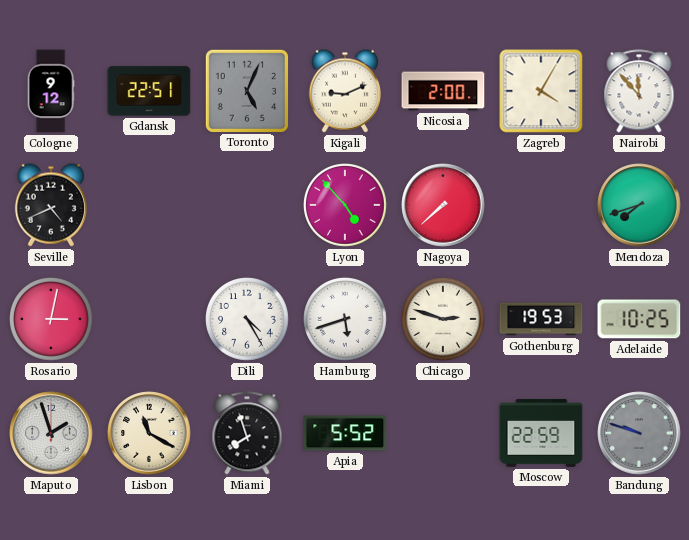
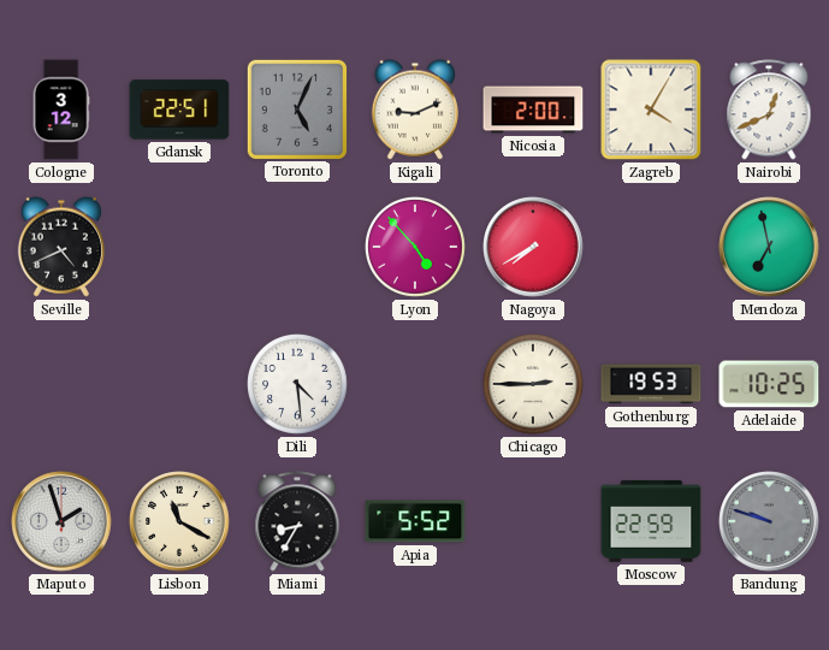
Cologne: 9:12 -> 3:12
Nairobi: 11:53 -> 12:41
Nagoya: 7:38 -> 7:40
Mendoza: 7:42 -> 6:58
Rosario: 3:02 -> none
Dili: 4:25 -> 4:29
Hamburg: 5:42 -> none
Chicago: 2:48 -> 2:45
Miami: 7:57 -> 8:35
